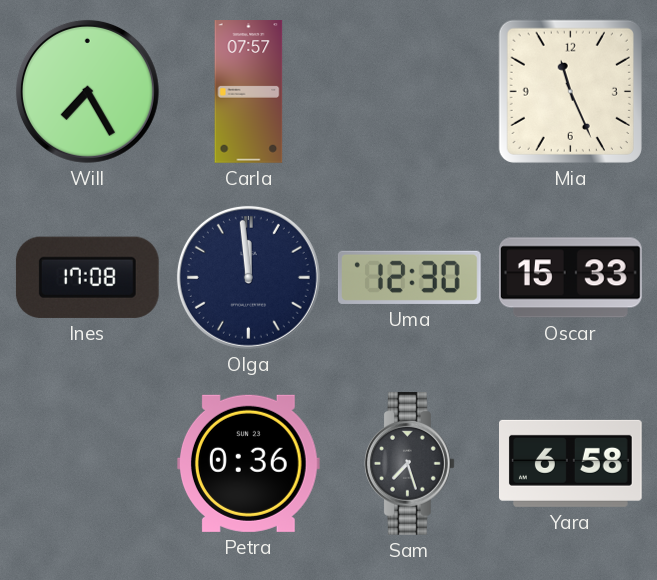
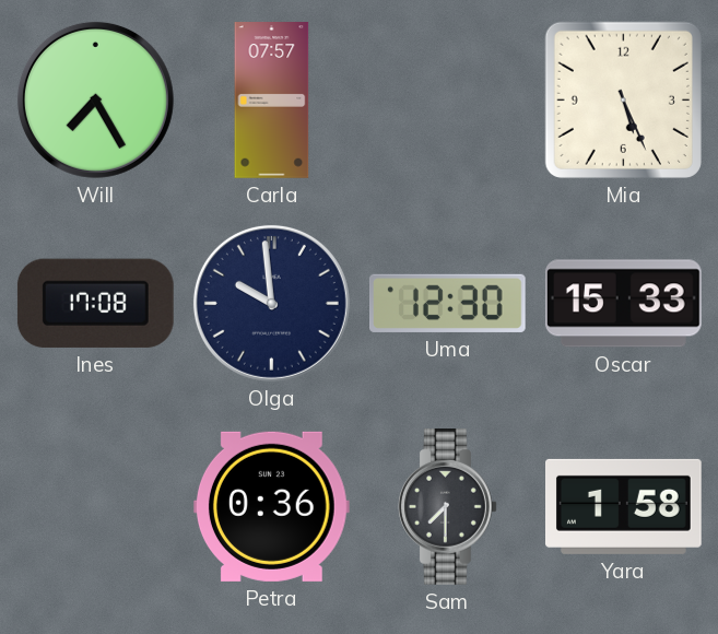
Mia: 11:26 -> 5:26
Olga: 11:59 -> 9:59
Sam: 7:27 -> 7:30
Yara: 6:58 -> 1:58
